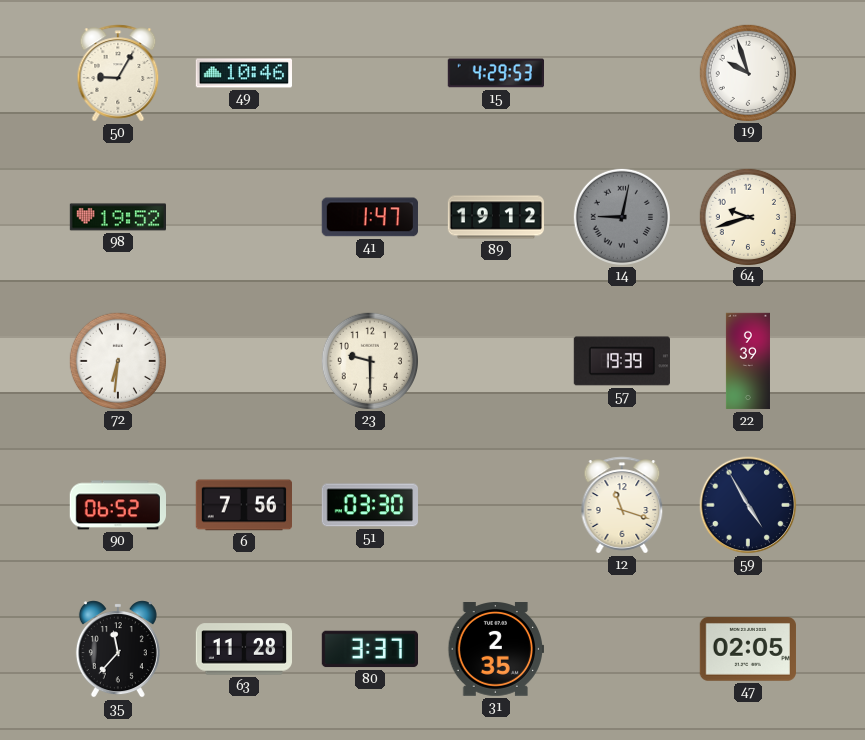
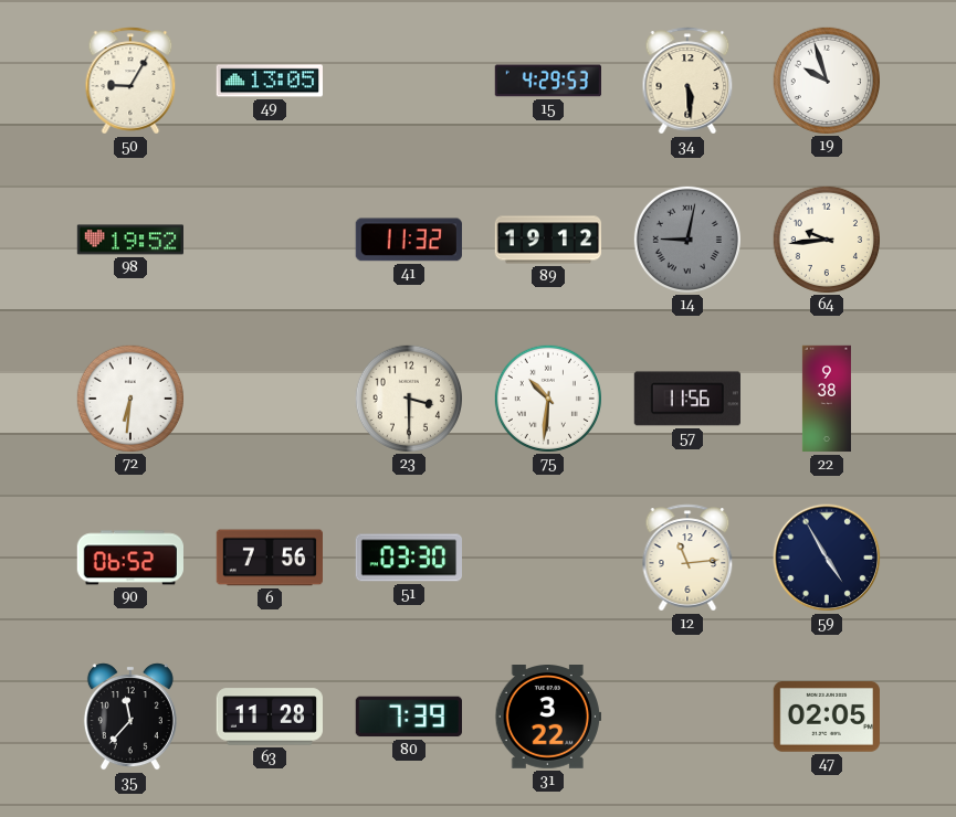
49: 10:46 -> 13:05
34: none -> 5:29
41: 1:47 -> 11:32
64: 9:42 -> 9:44
23: 9:30 -> 3:30
75: none -> 10:31
57: 19:39 -> 11:56
22: 9:39 -> 9:38
12: 11:18 -> 11:14
80: 3:37 -> 7:39
31: 2:35 -> 3:22
